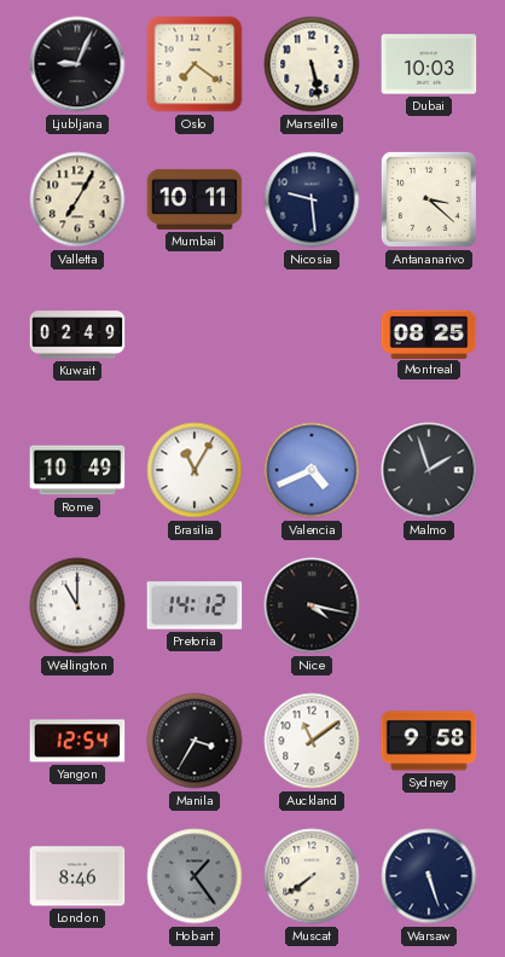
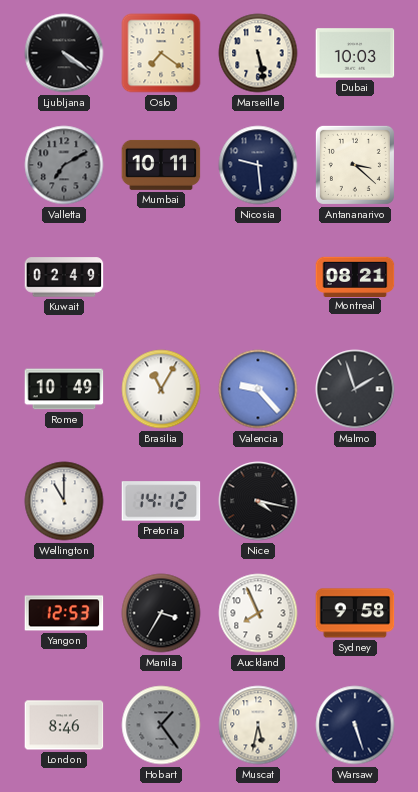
Ljubljana: 9:04 -> 4:21
Valletta: 7:05 -> 7:10
Valletta dial: cream -> grey
Montreal: 08:25 -> 08:21
Valencia: 4:41 -> 9:23
Yangon: 12:54 -> 12:53
Auckland: 11:09 -> 7:56
Muscat: 7:39 -> 5:32
